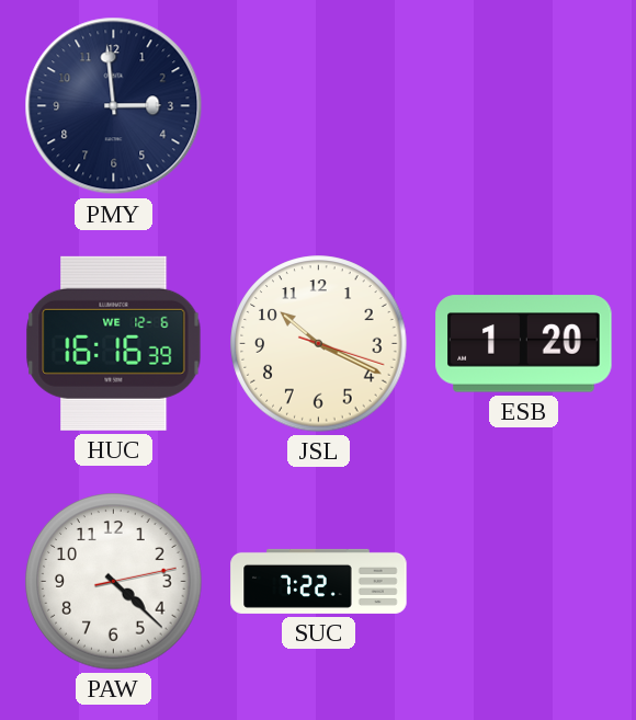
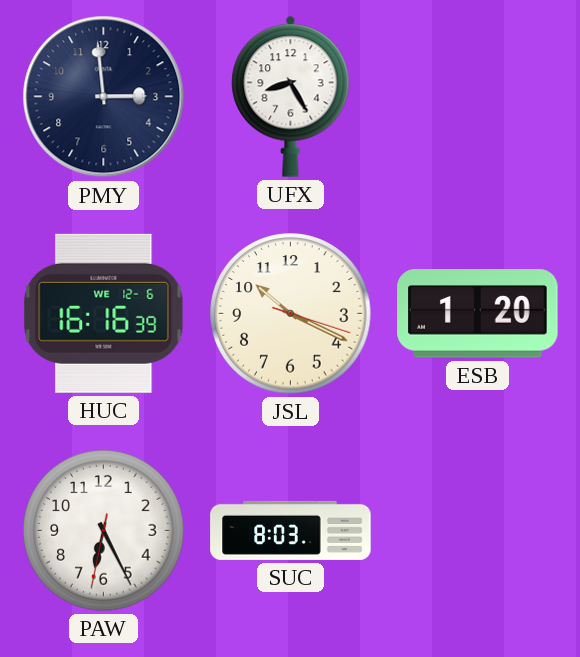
UFX: none -> 8:25
PAW: 4:22 -> 6:25
SUC: 7:22 -> 8:03
